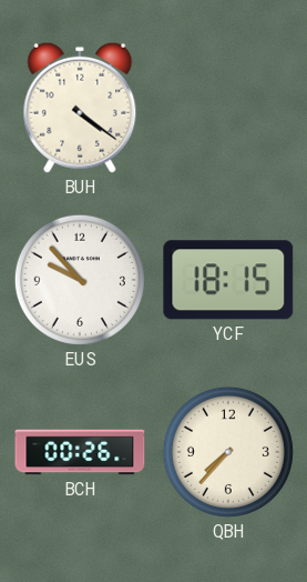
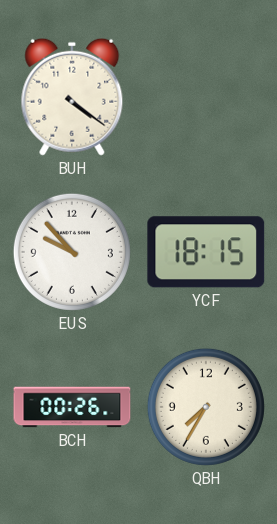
QBH: 7:37 -> 7:35
